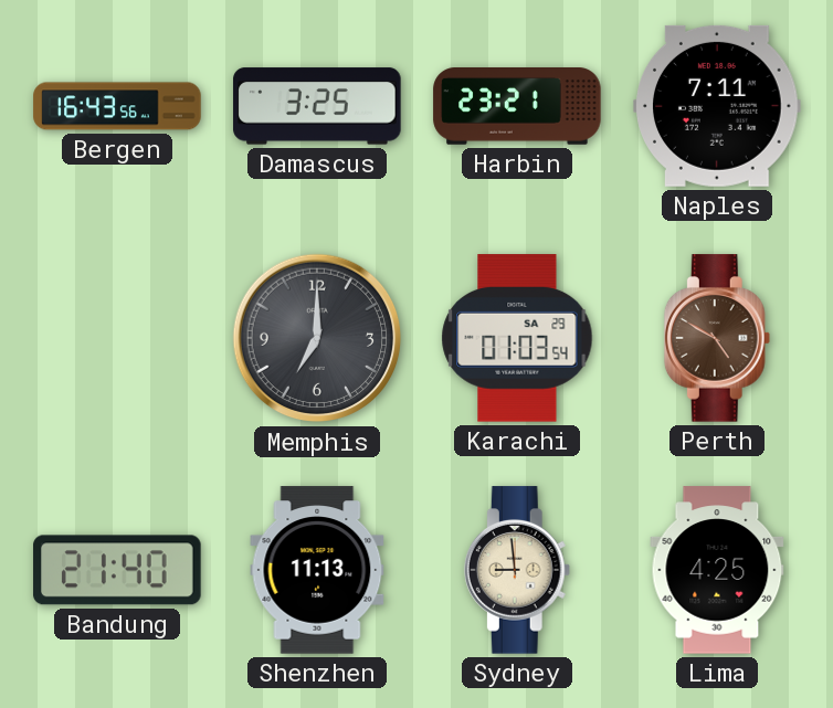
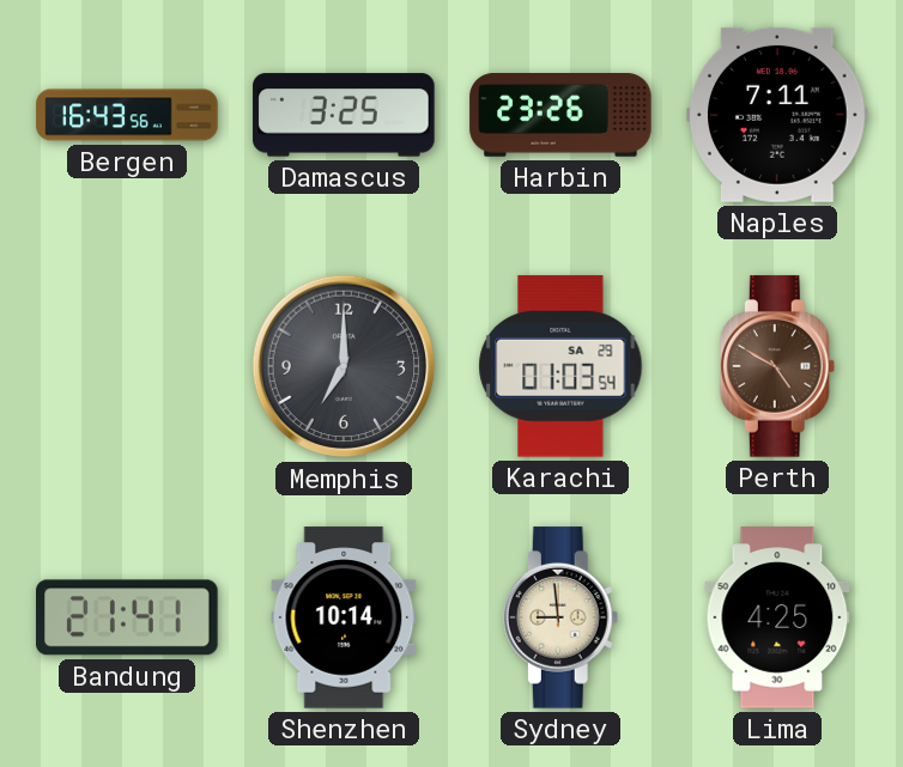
Harbin: 23:21 -> 23:26
Bandung: 21:40 -> 21:41
Shenzhen: 11:13 -> 10:14
